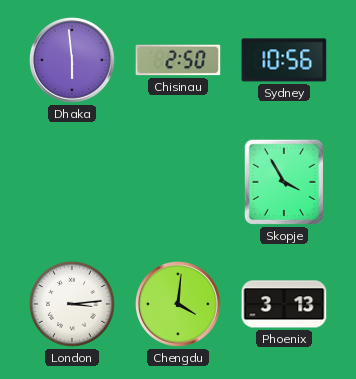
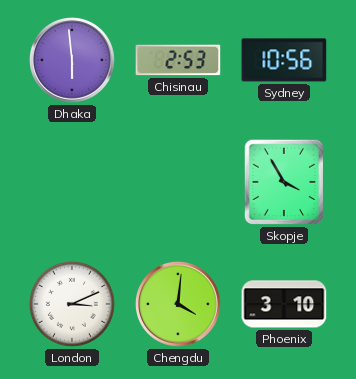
Chisinau: 2:50 -> 2:53
London: 3:14 -> 3:11
Phoenix: 3:13 -> 3:10
